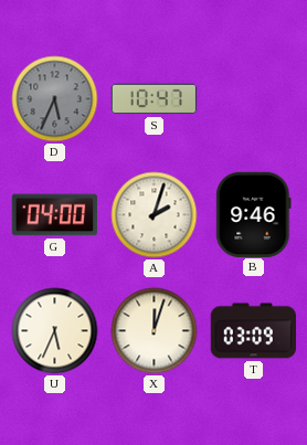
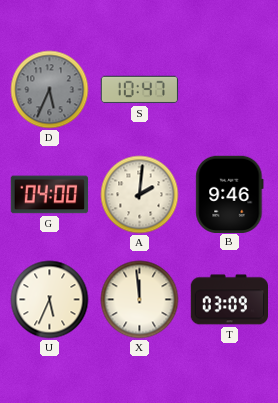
A: 2:03 -> 2:01
X: 12:03 -> 11:59
